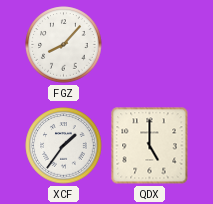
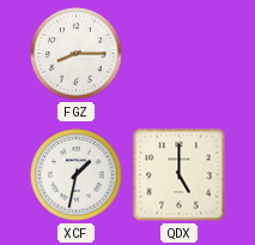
FGZ: 8:07 -> 8:15
XCF: 1:36 -> 1:32
